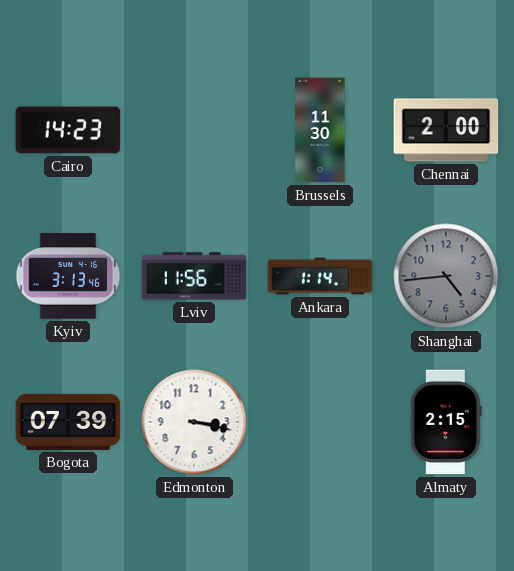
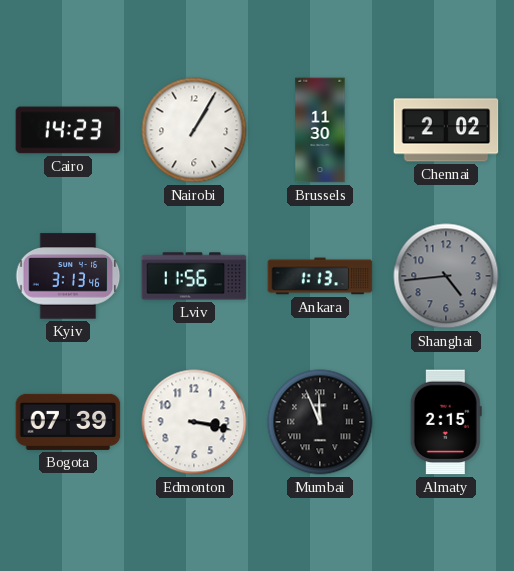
Nairobi: none -> 1:05
Chennai: 2:00 -> 2:02
Ankara: 1:14 -> 1:13
Mumbai: none -> 11:56
